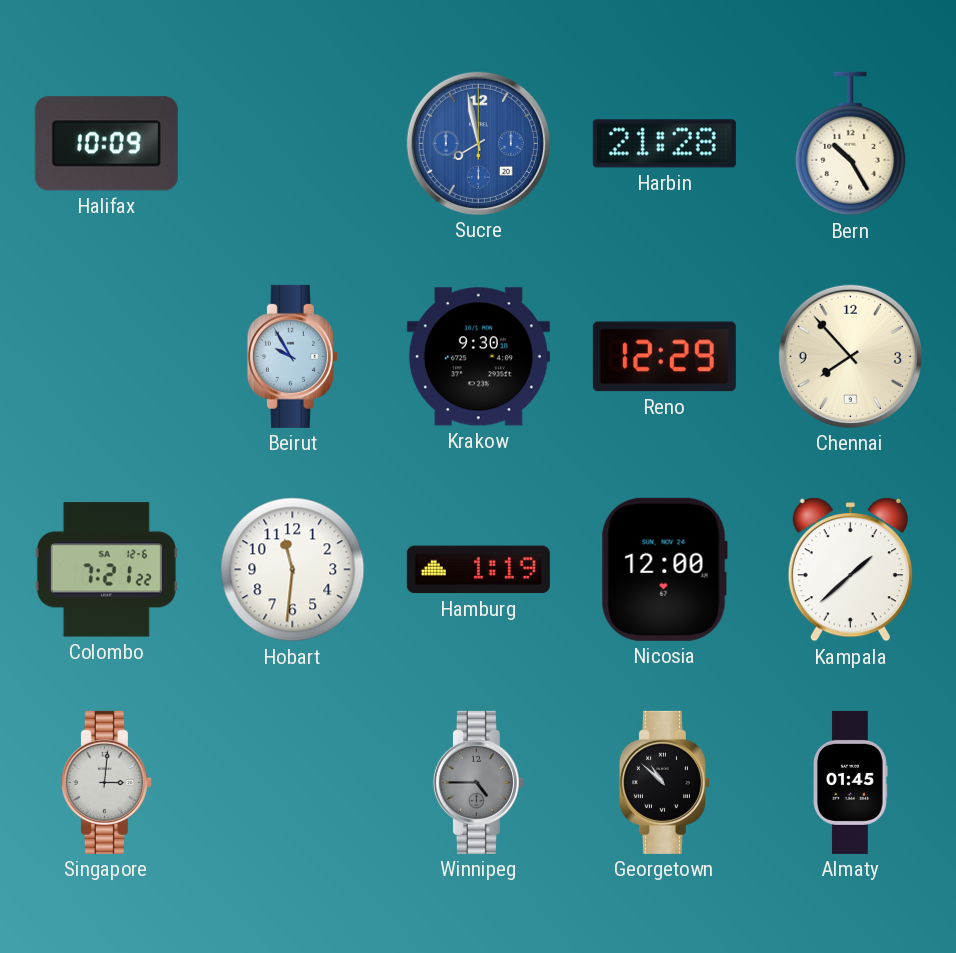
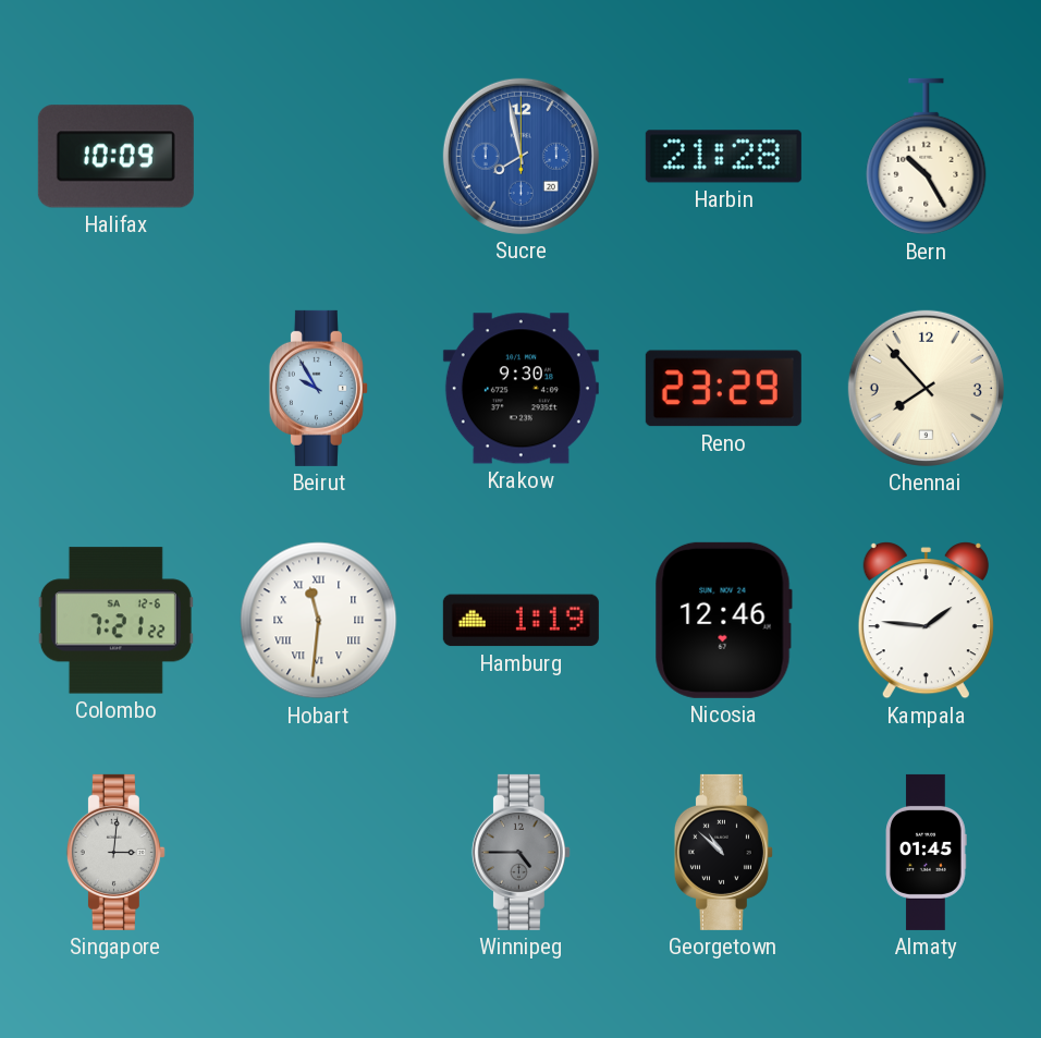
Reno: 12:29 -> 23:29
Hobart numerals: Arabic -> Roman
Nicosia: 12:00 -> 12:46
Kampala: 1:38 -> 1:46
